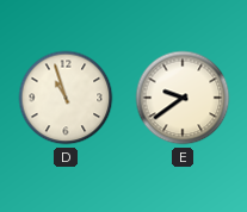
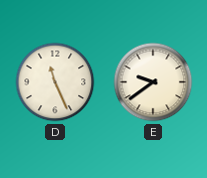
D: 10:57 -> 11:26
